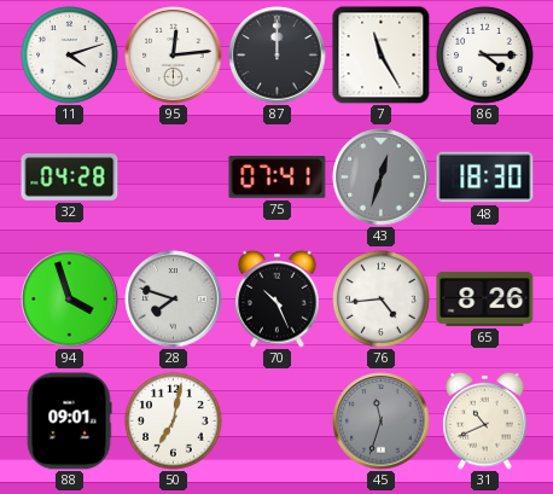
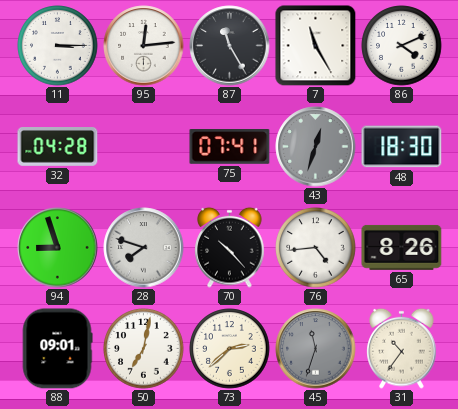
11: 4:12 -> 3:15
87: 12:00 -> 11:25
86: 4:15 -> 4:11
94: 3:57 -> 8:57
70: 10:26 -> 10:23
73: none -> 2:38
31: 10:41 -> 10:36
